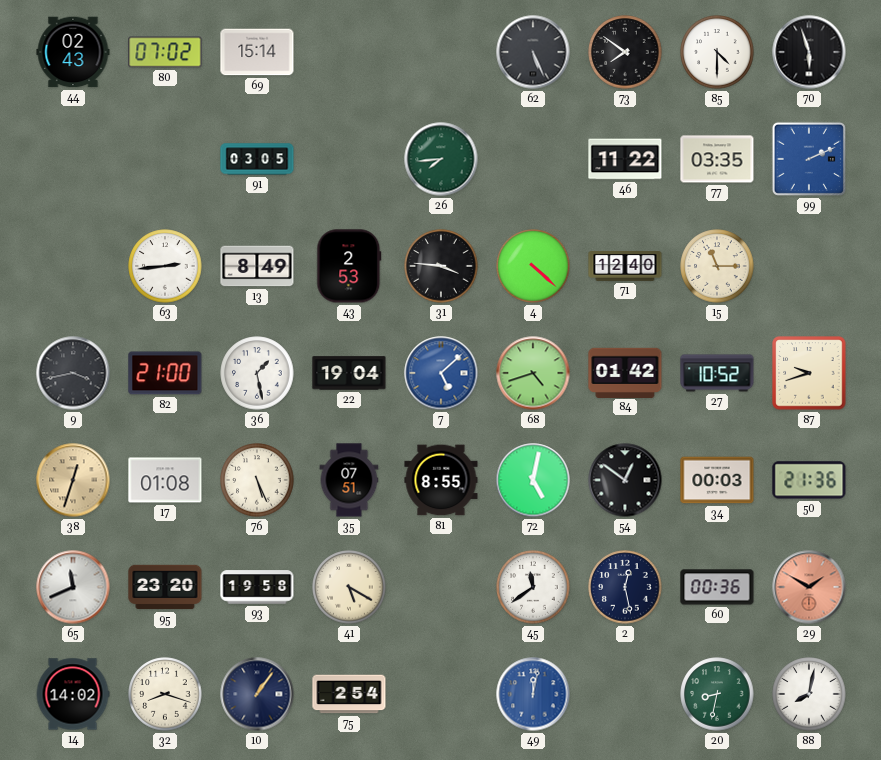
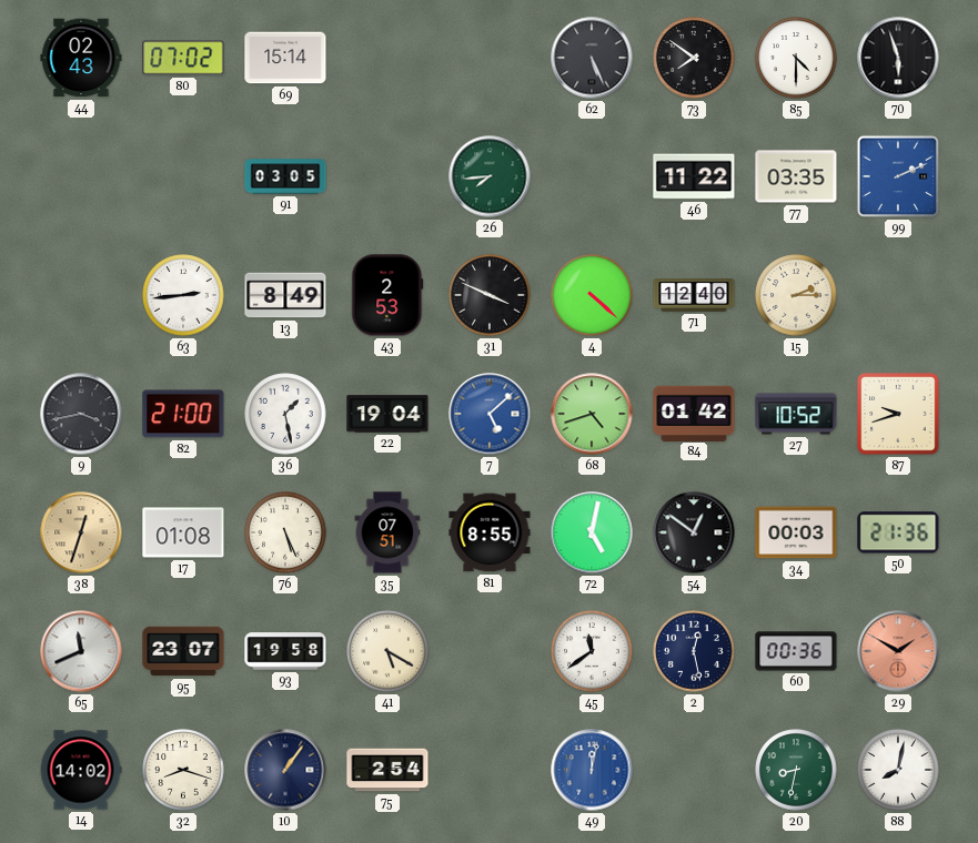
31: 3:46 -> 3:49
15: 11:15 -> 2:15
95: 23:20 -> 23:07
